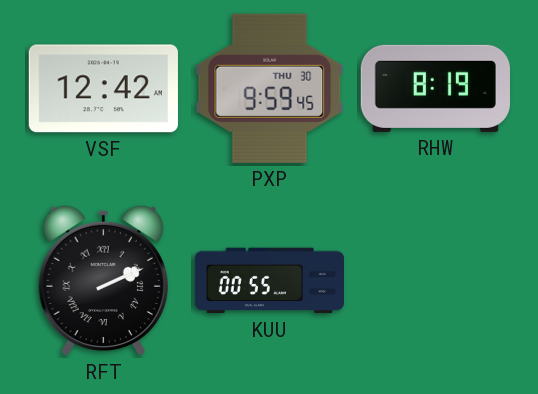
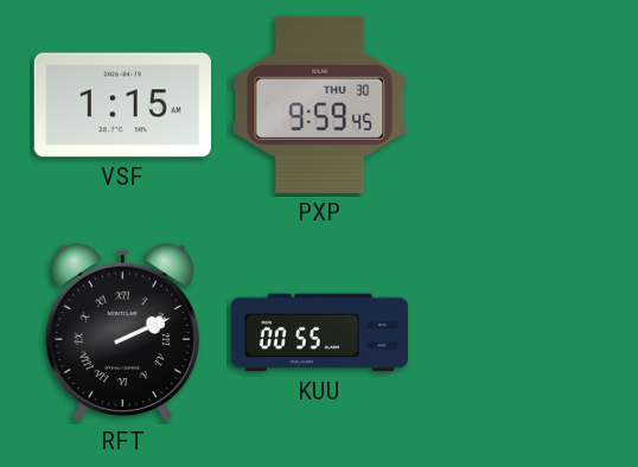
VSF: 12:42 -> 1:15
RHW: 8:19 -> none
